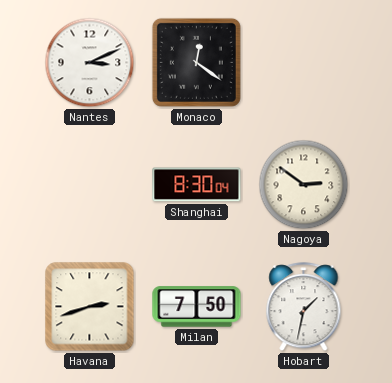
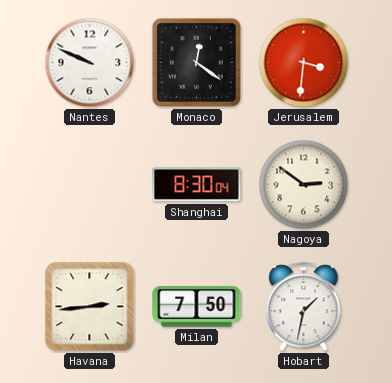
Nantes: 3:11 -> 9:49
Jerusalem: none -> 3:31
Havana: 2:42 -> 2:44
